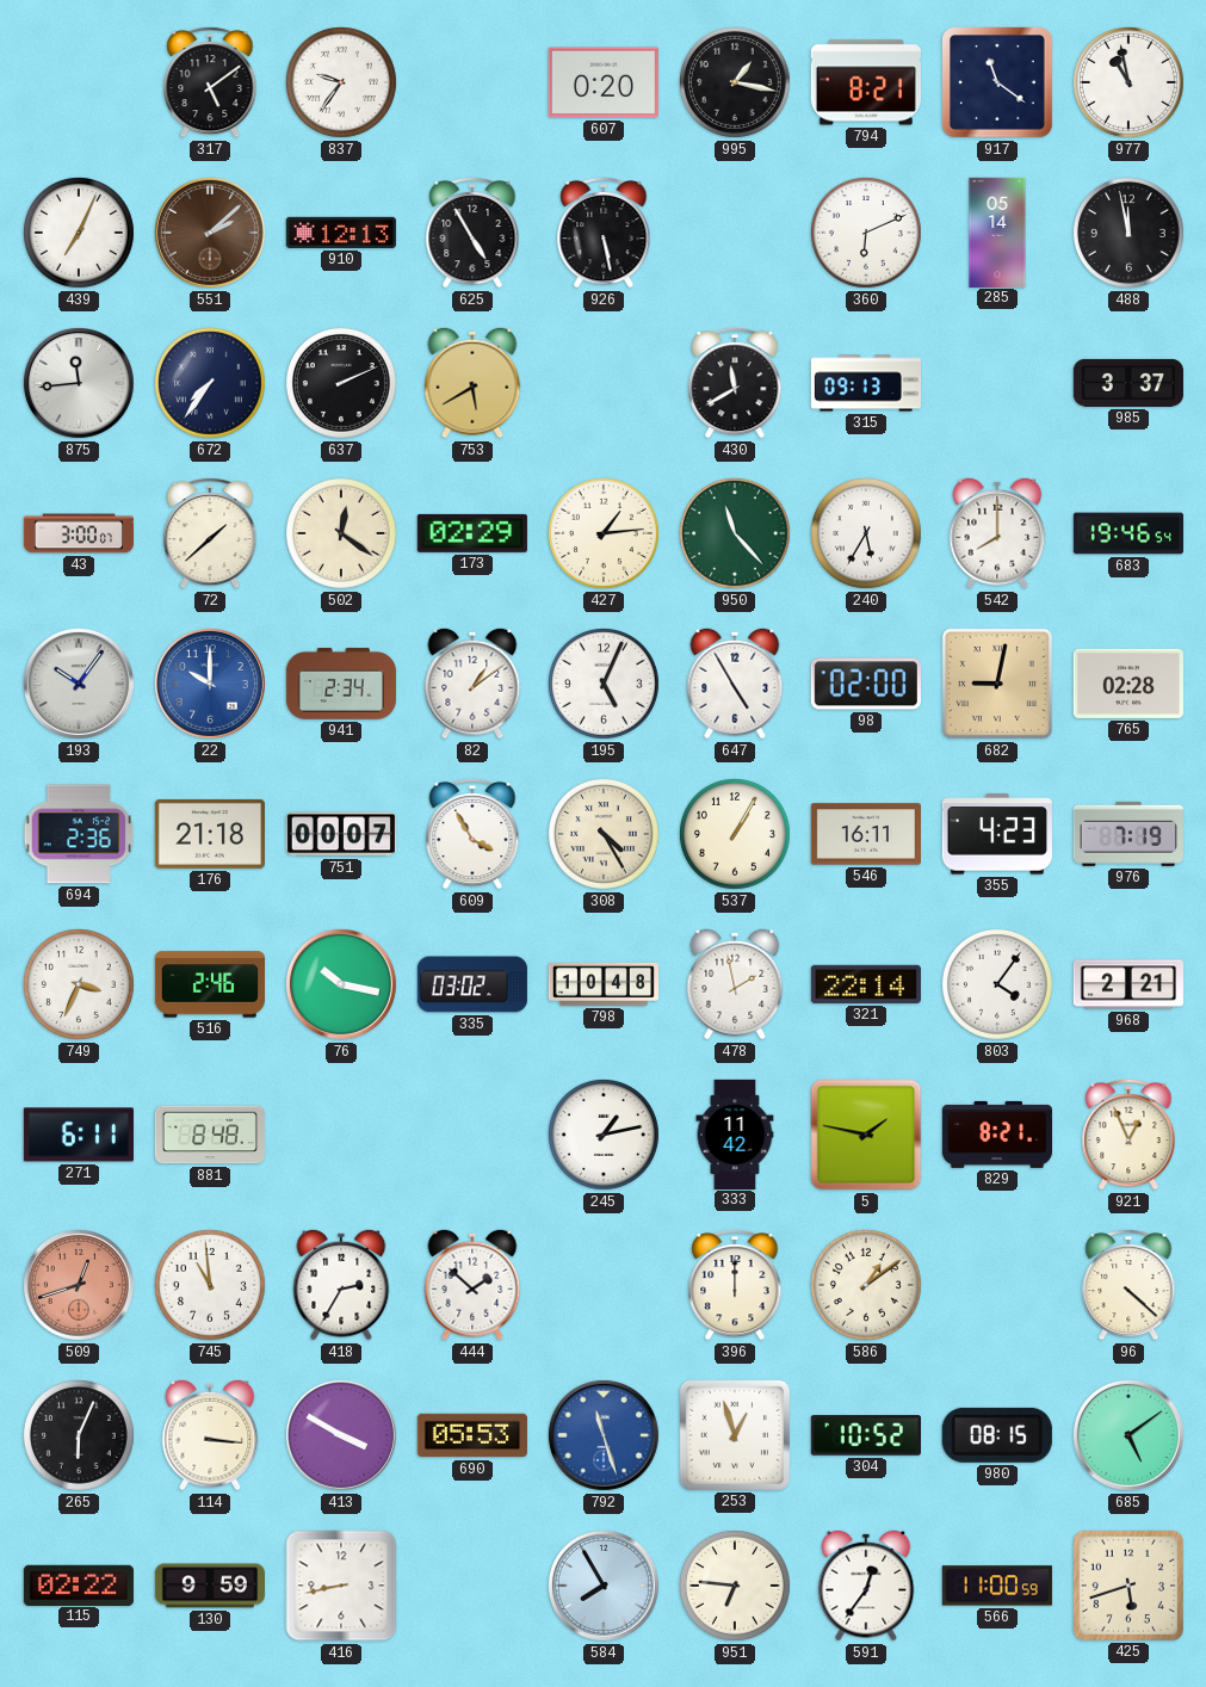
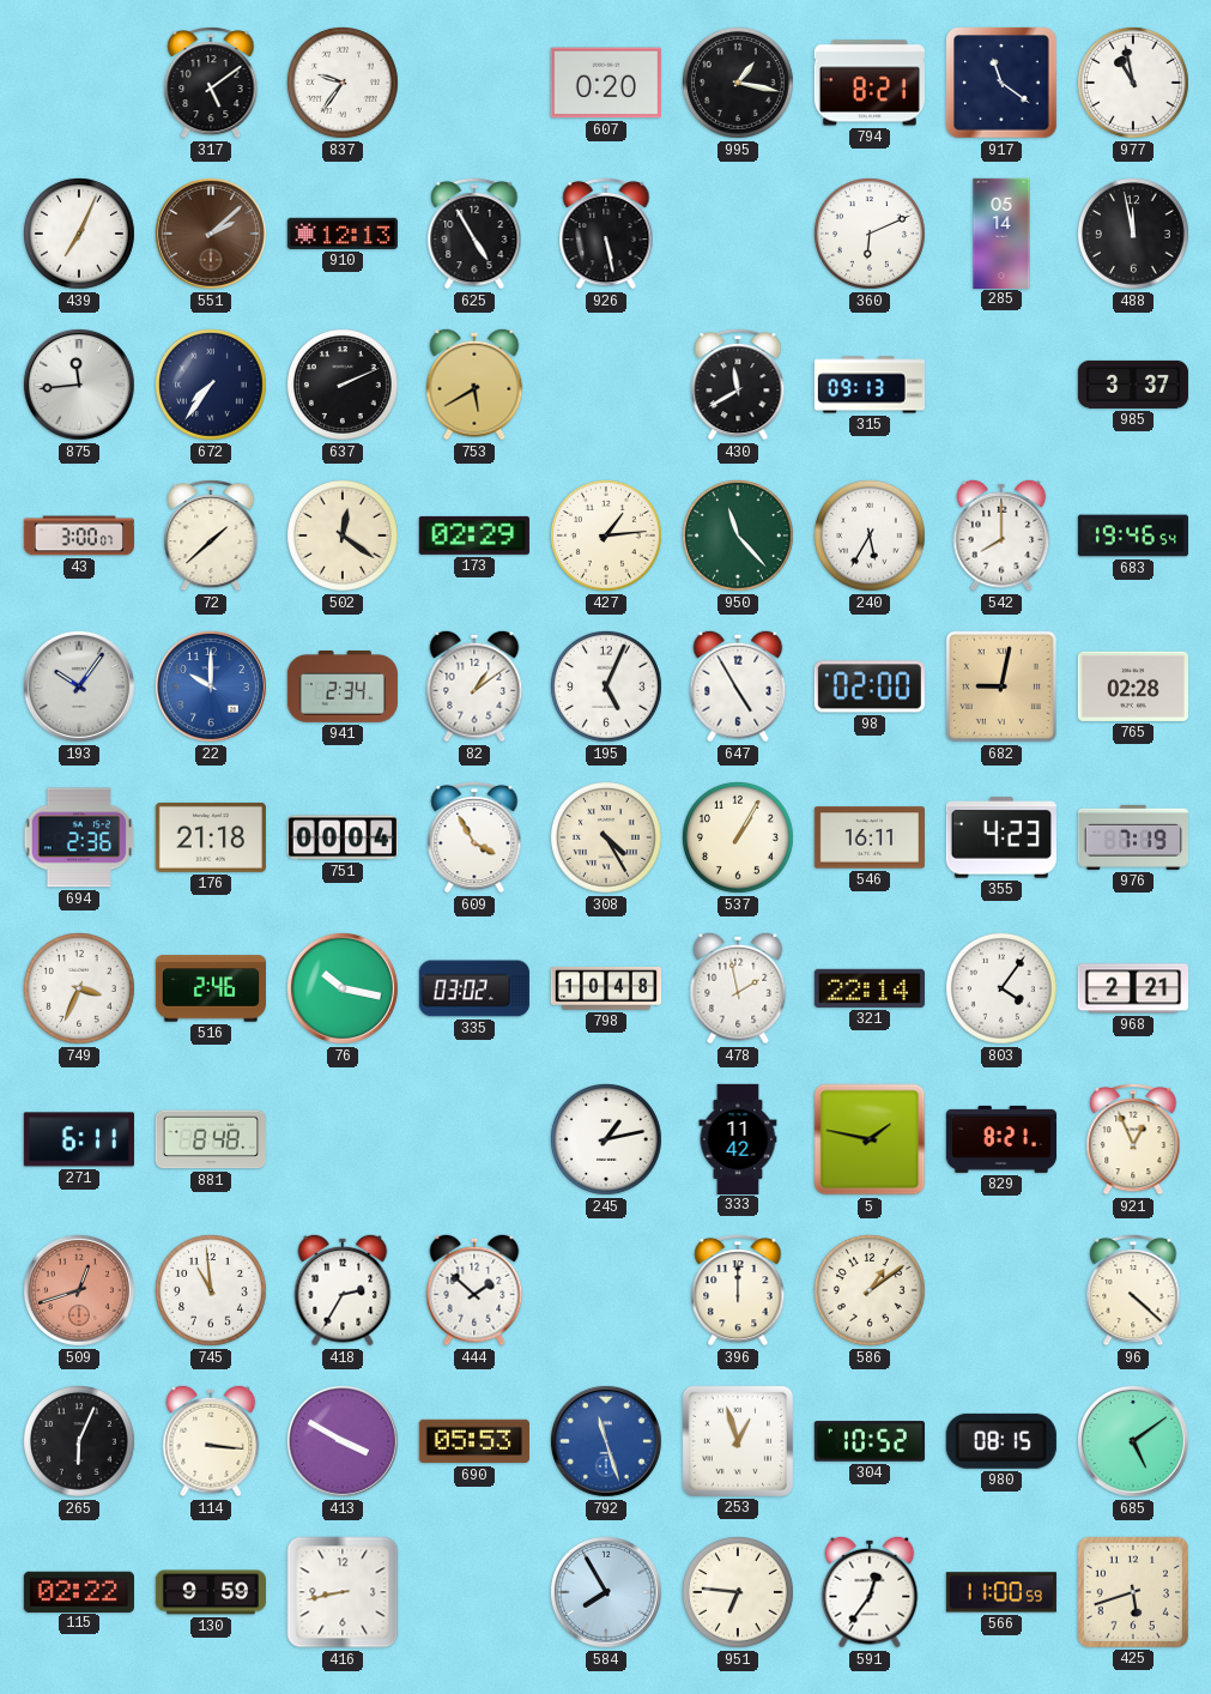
751: 00:07 -> 00:04
